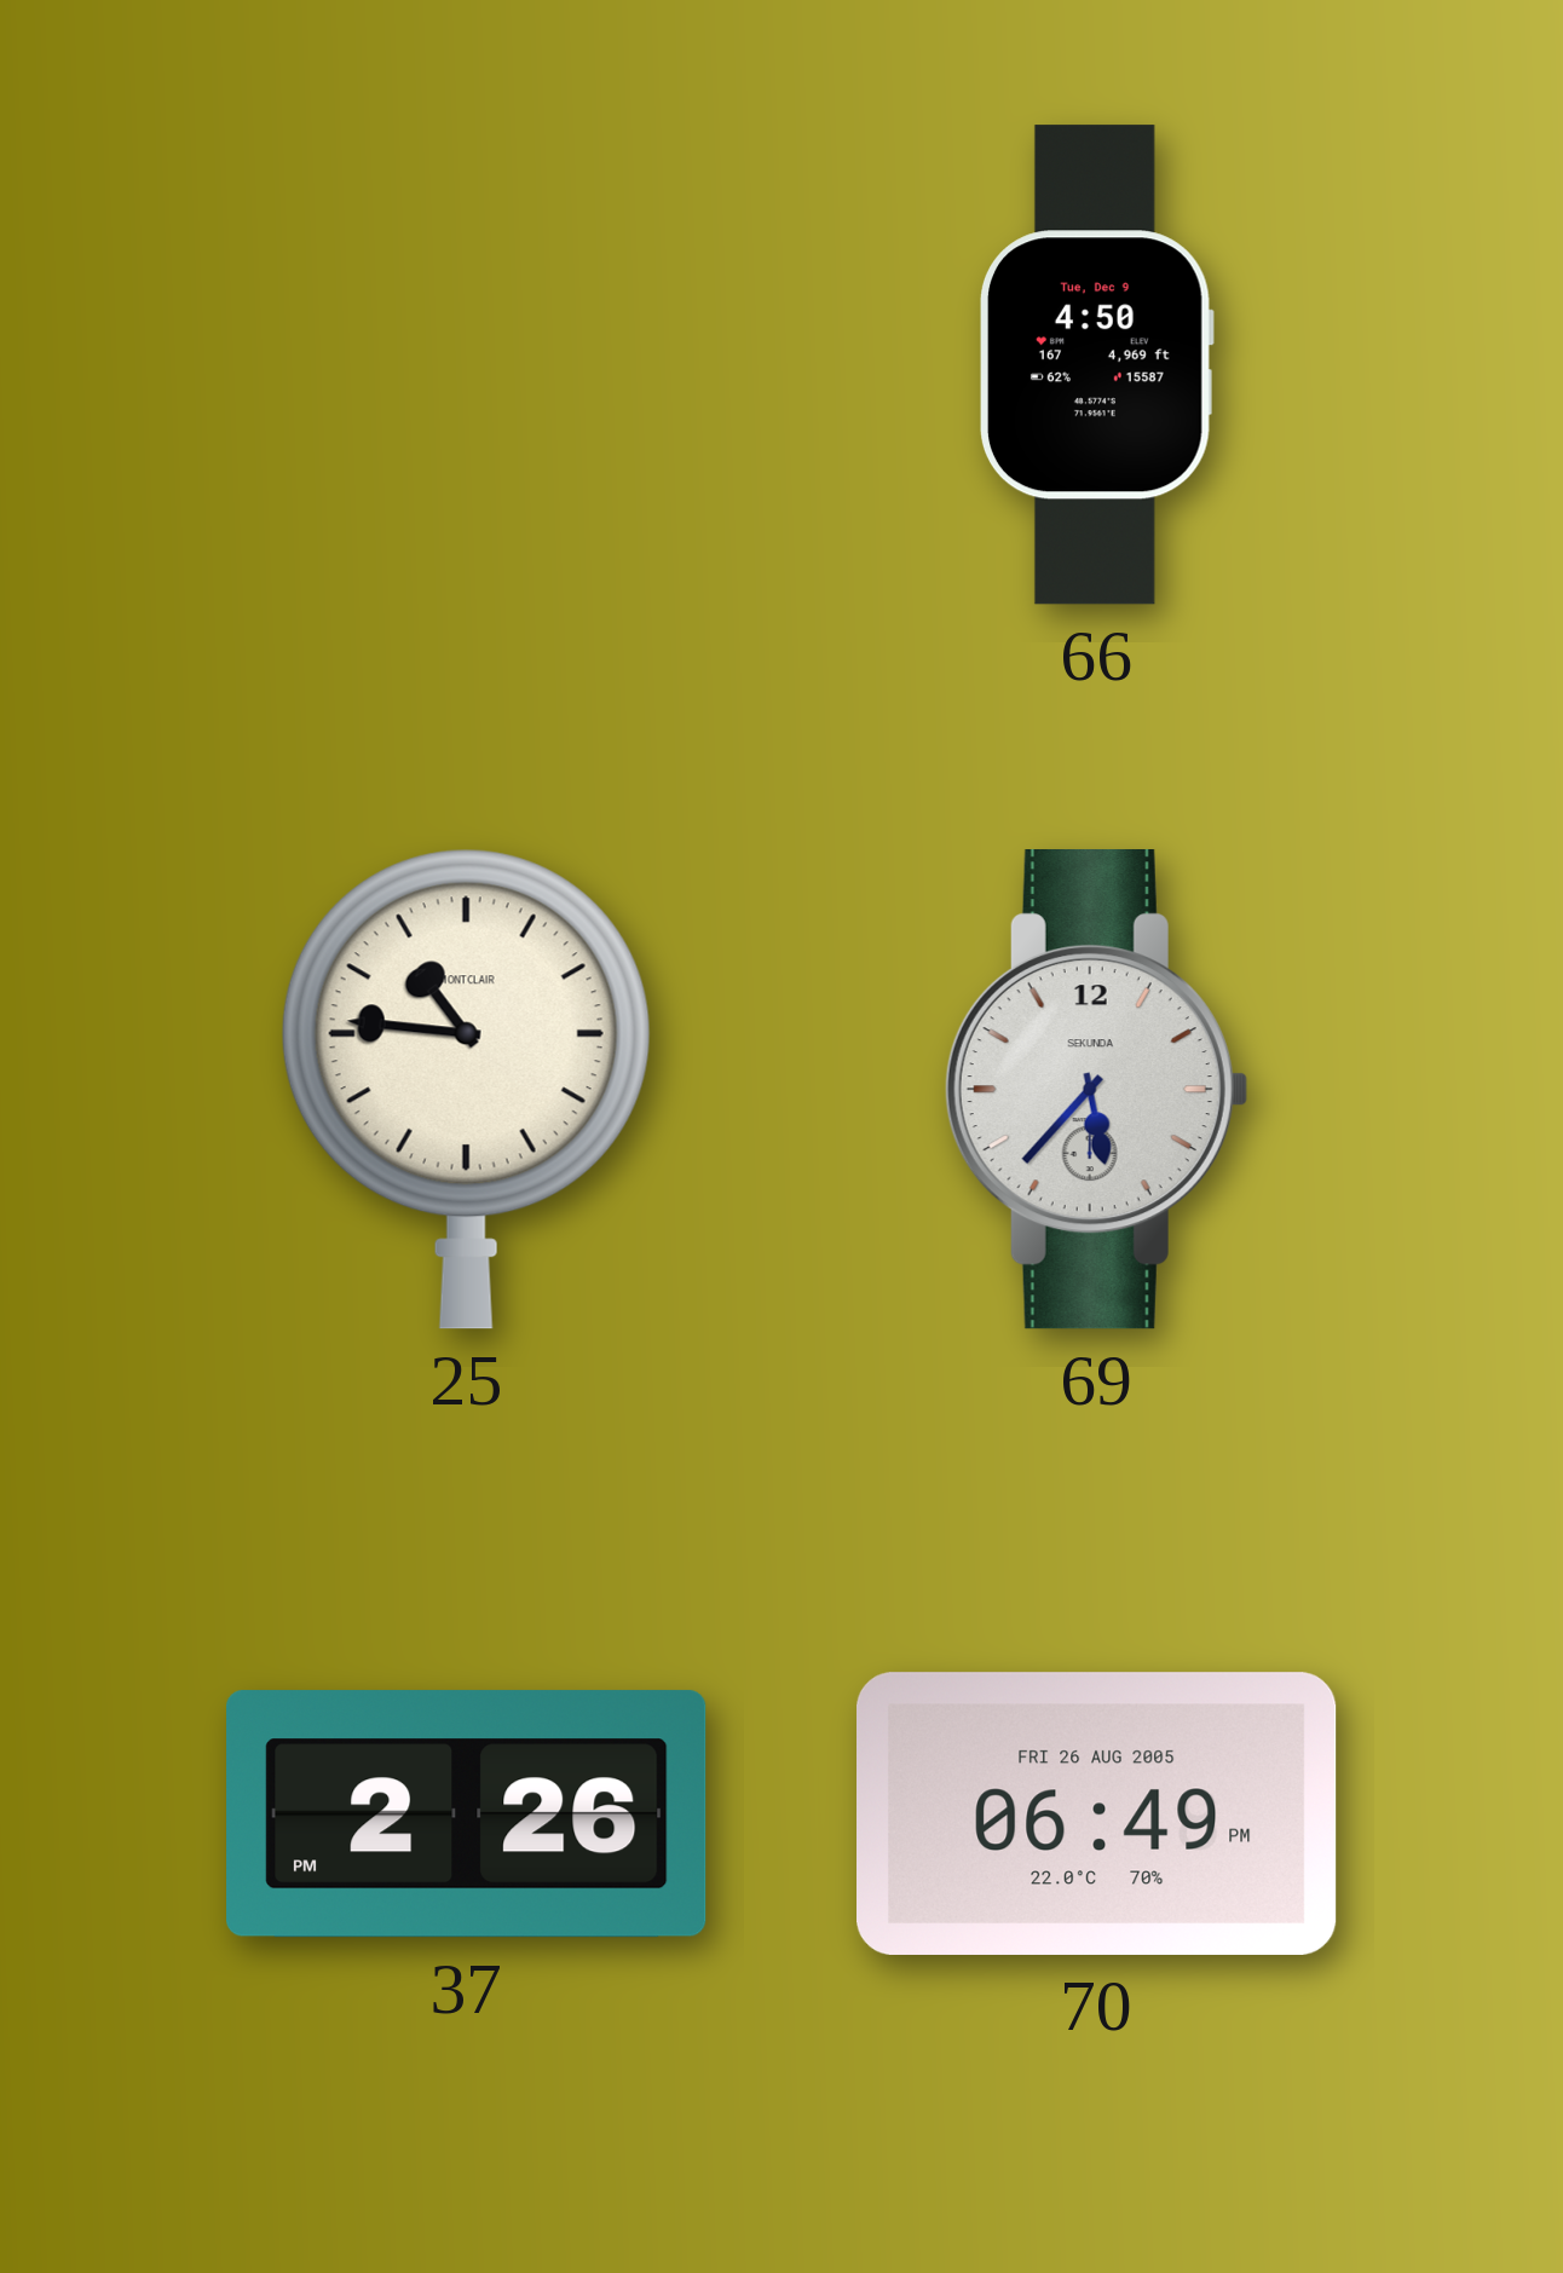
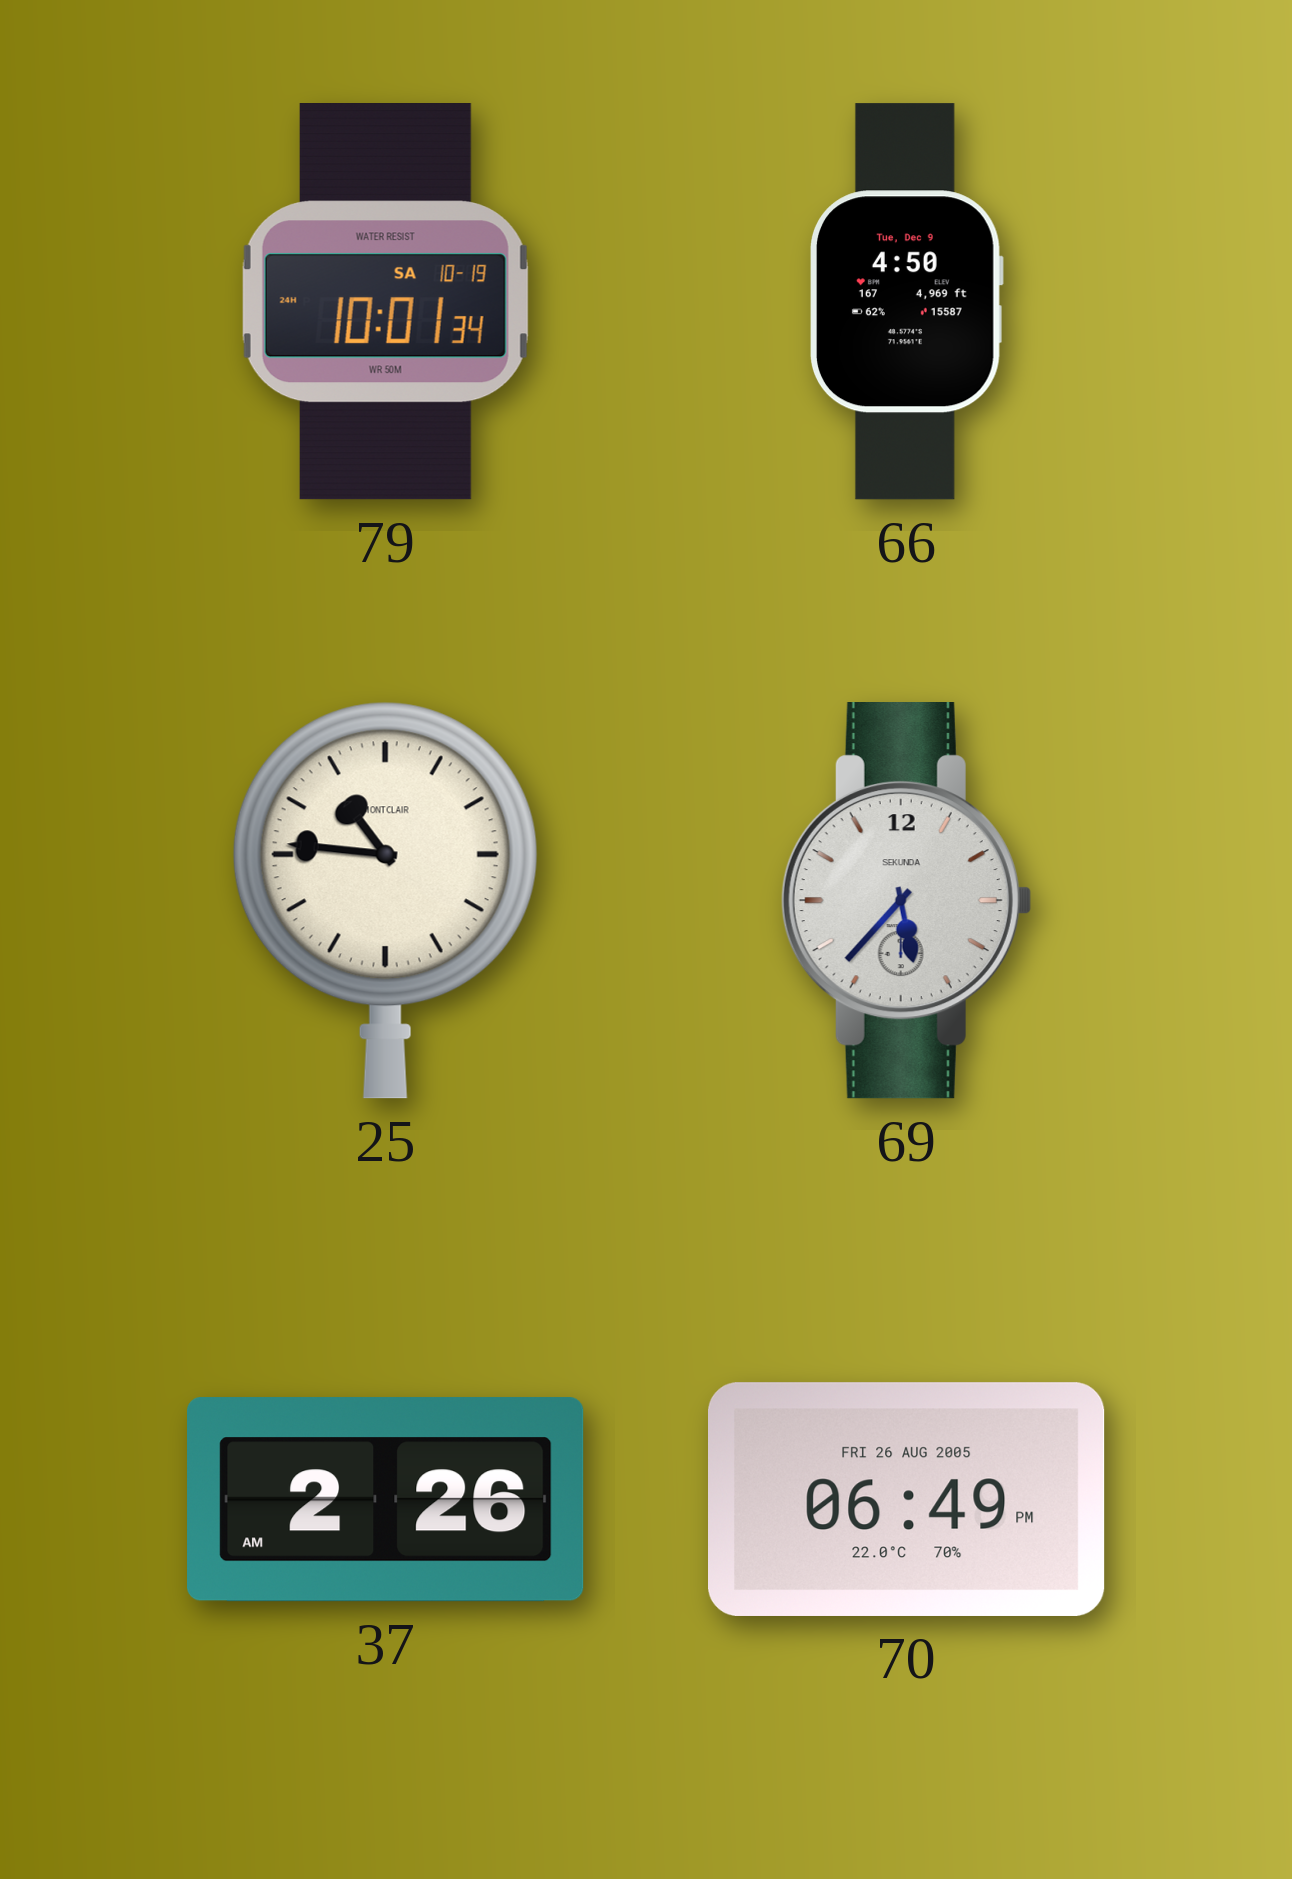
79: none -> 10:01
37: 2:26 PM -> 2:26 AM
